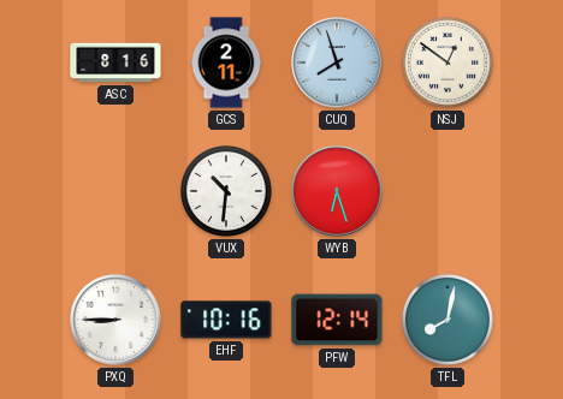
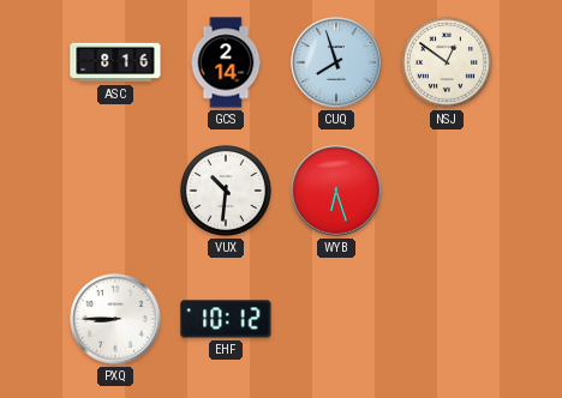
GCS: 2:11 -> 2:14
EHF: 10:16 -> 10:12
PFW: 12:14 -> none
TFL: 8:02 -> none
